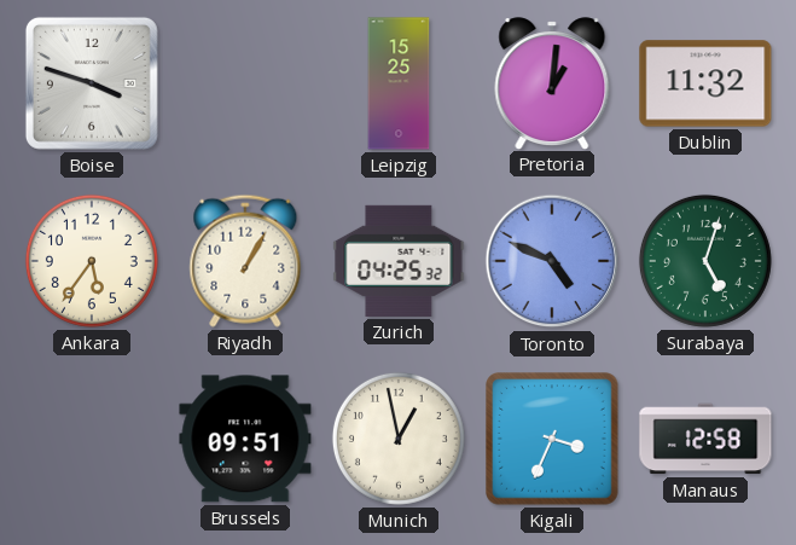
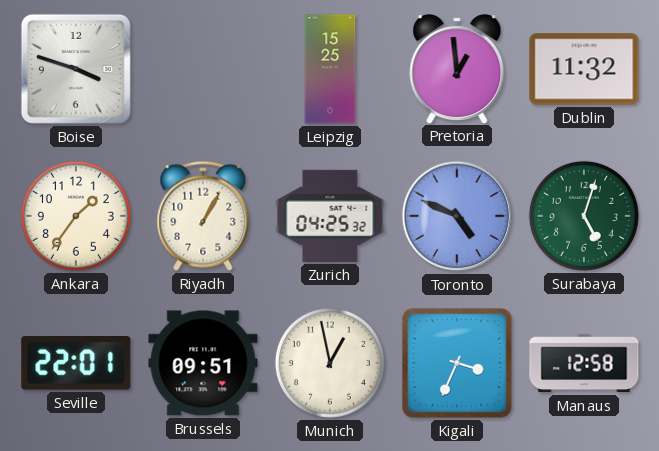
Pretoria: 1:01 -> 12:59
Ankara: 5:36 -> 1:36
Seville: none -> 22:01
